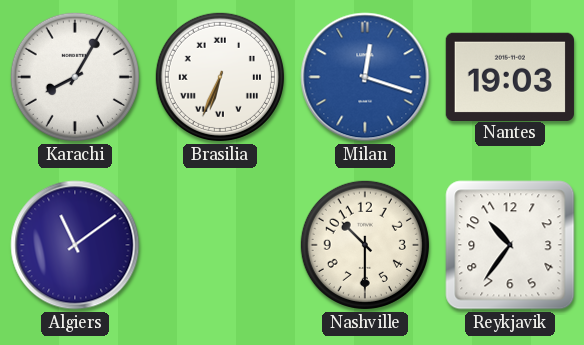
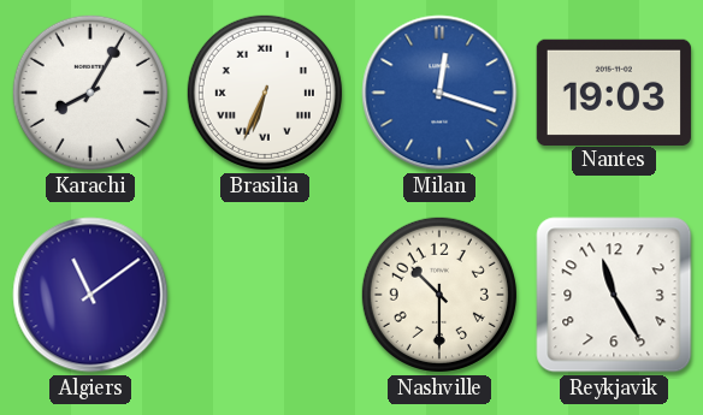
Reykjavik: 10:36 -> 11:25
